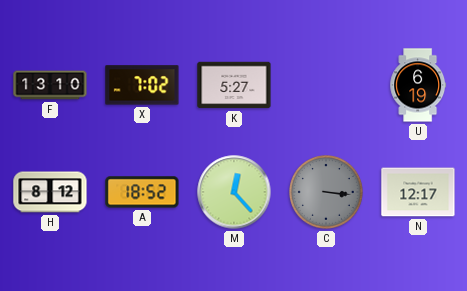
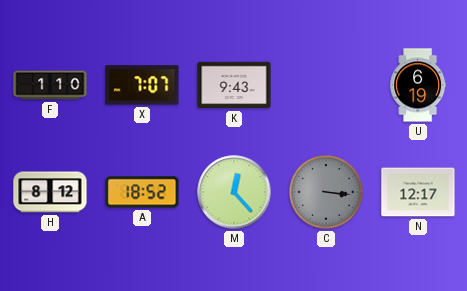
F: 13:10 -> 1:10
X: 7:02 -> 7:07
K: 5:27 -> 9:43
